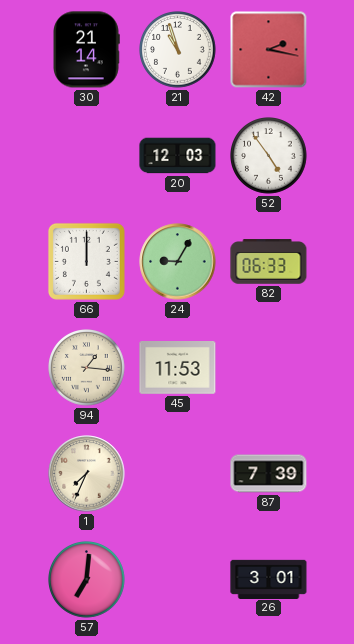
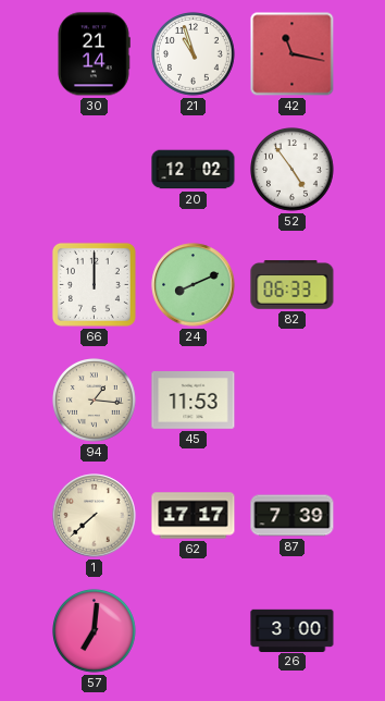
42: 2:17 -> 11:17
20: 12:03 -> 12:02
24: 9:05 -> 8:11
1: 7:34 -> 7:38
62: none -> 17:17
26: 3:01 -> 3:00
